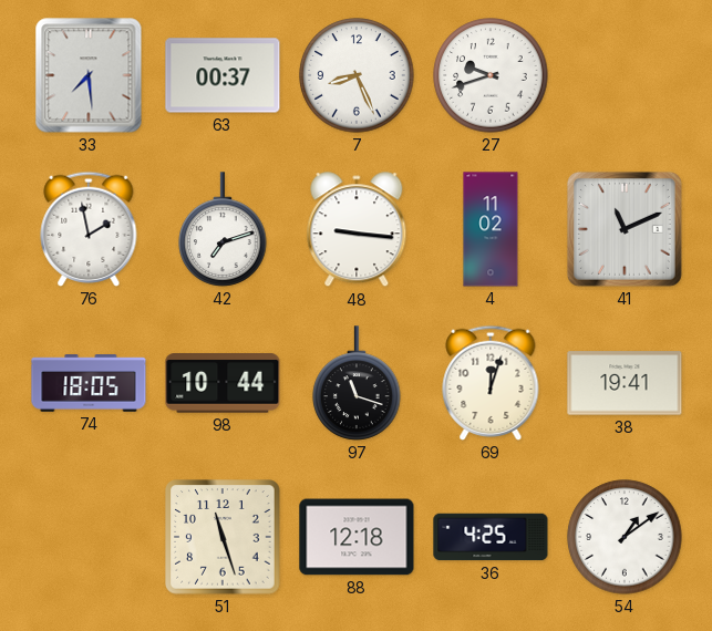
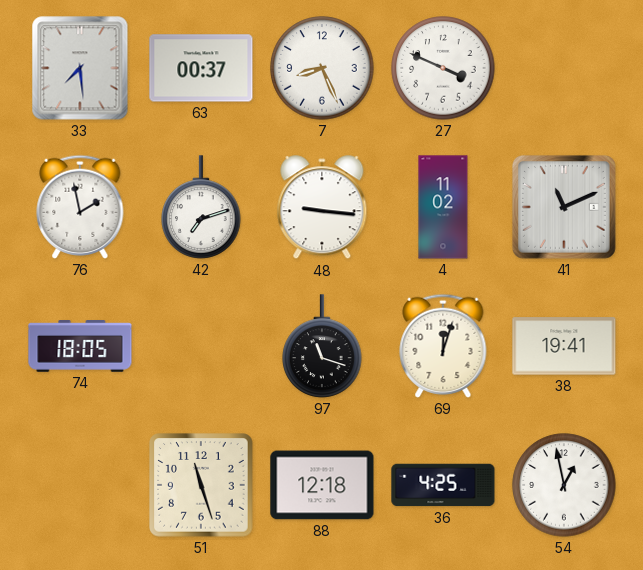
27: 9:42 -> 3:49
98: 10:44 -> none
54: 1:09 -> 12:58
